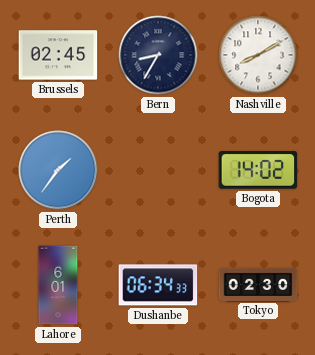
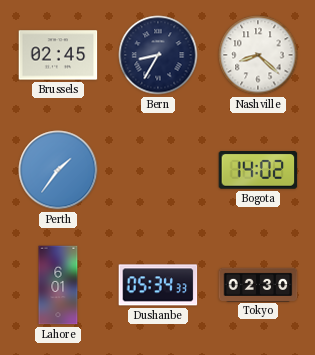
Nashville: 8:10 -> 8:22
Dushanbe: 06:34 -> 05:34
